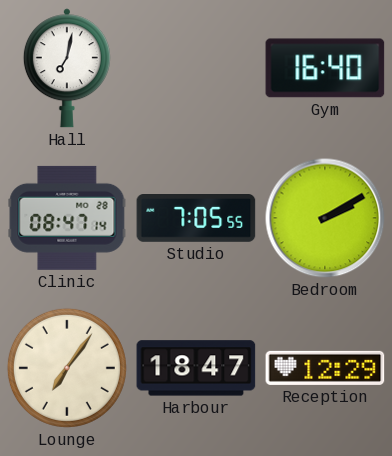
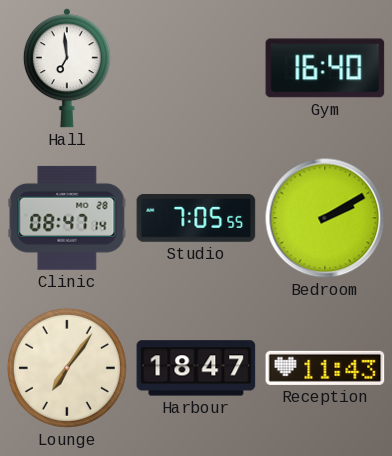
Hall: 7:02 -> 6:59
Reception: 12:29 -> 11:43
